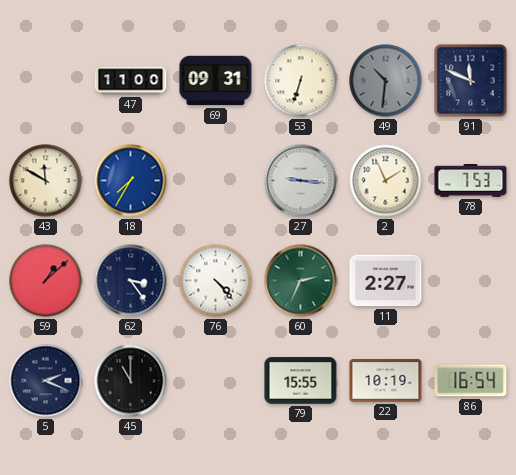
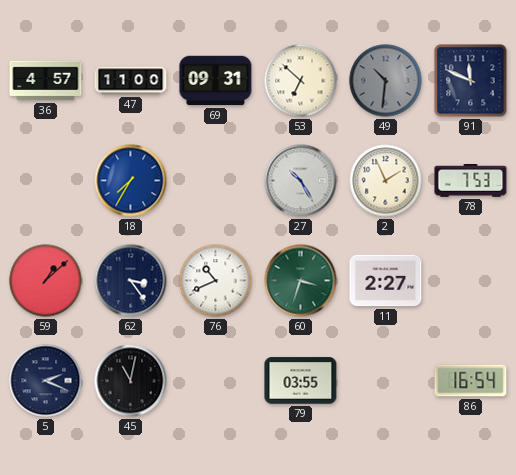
36: none -> 4:57
53: 6:33 -> 6:52
43: 11:50 -> none
27: 9:16 -> 10:25
76: 4:23 -> 10:41
60: 2:34 -> 3:33
45: 11:00 -> 11:02
79: 15:55 -> 03:55
22: 10:19 -> none
